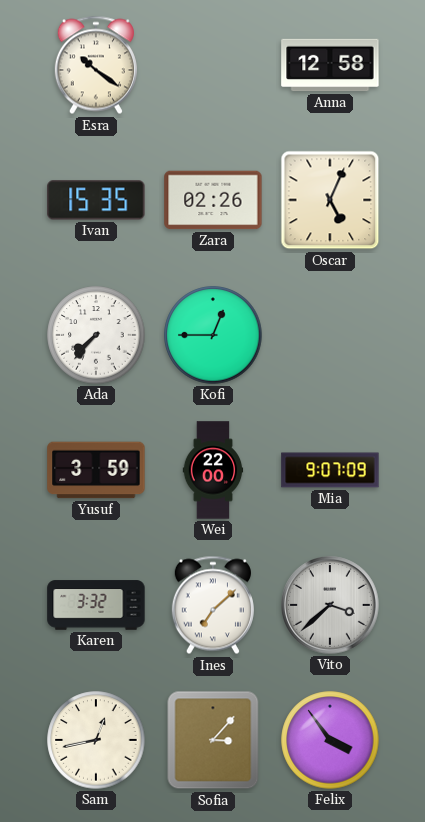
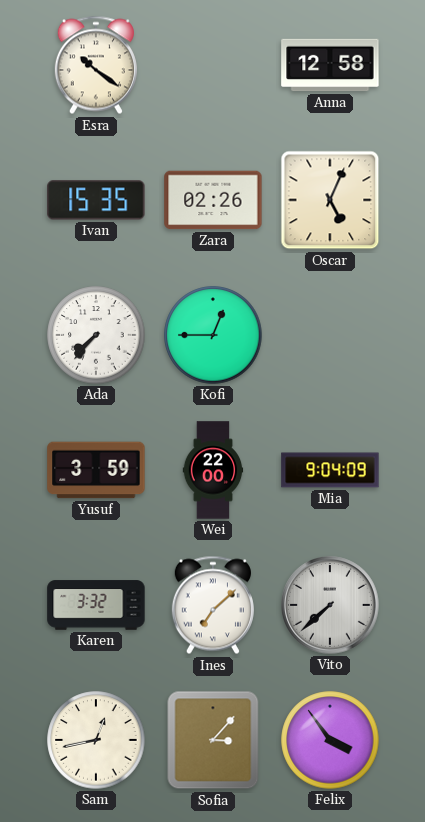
Mia: 9:07 -> 9:04
Vito: 3:38 -> 7:38
